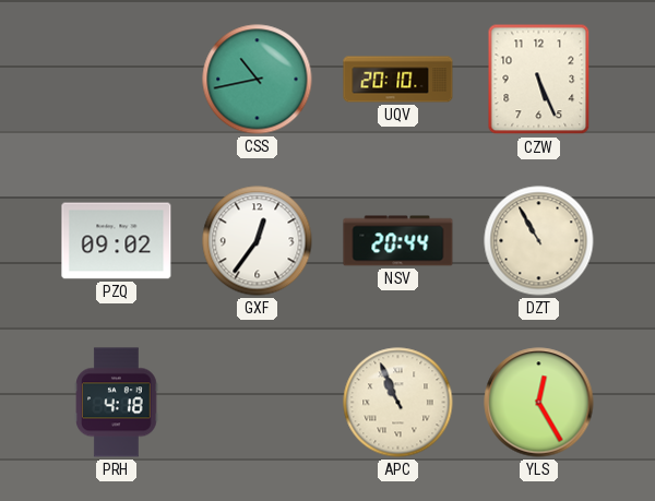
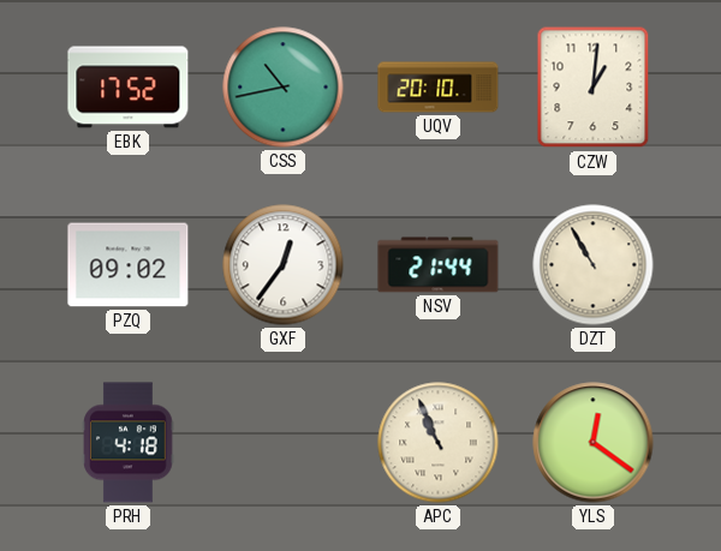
EBK: none -> 17:52
CZW: 5:26 -> 1:01
NSV: 20:44 -> 21:44
YLS: 12:25 -> 12:21
